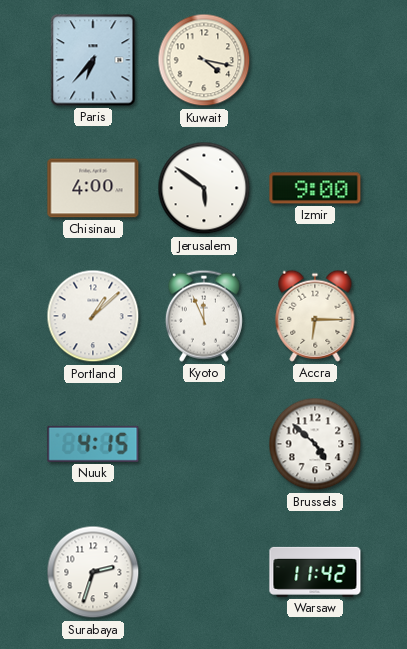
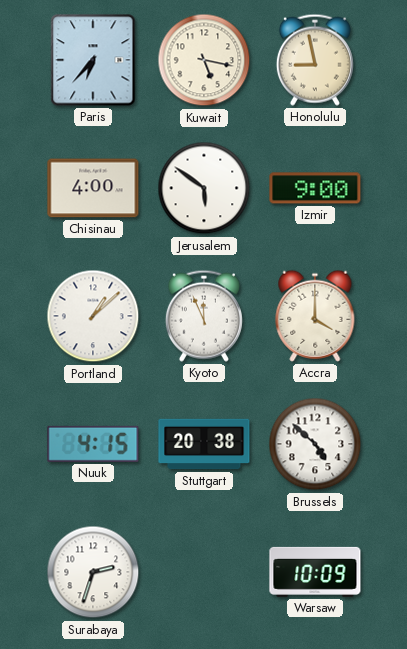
Kuwait: 4:17 -> 5:17
Honolulu: none -> 8:58
Accra: 6:15 -> 4:00
Stuttgart: none -> 20:38
Warsaw: 11:42 -> 10:09
